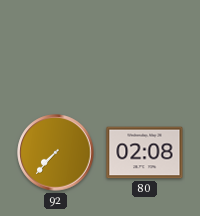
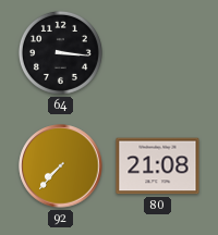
64: none -> 3:16
80: 02:08 -> 21:08
